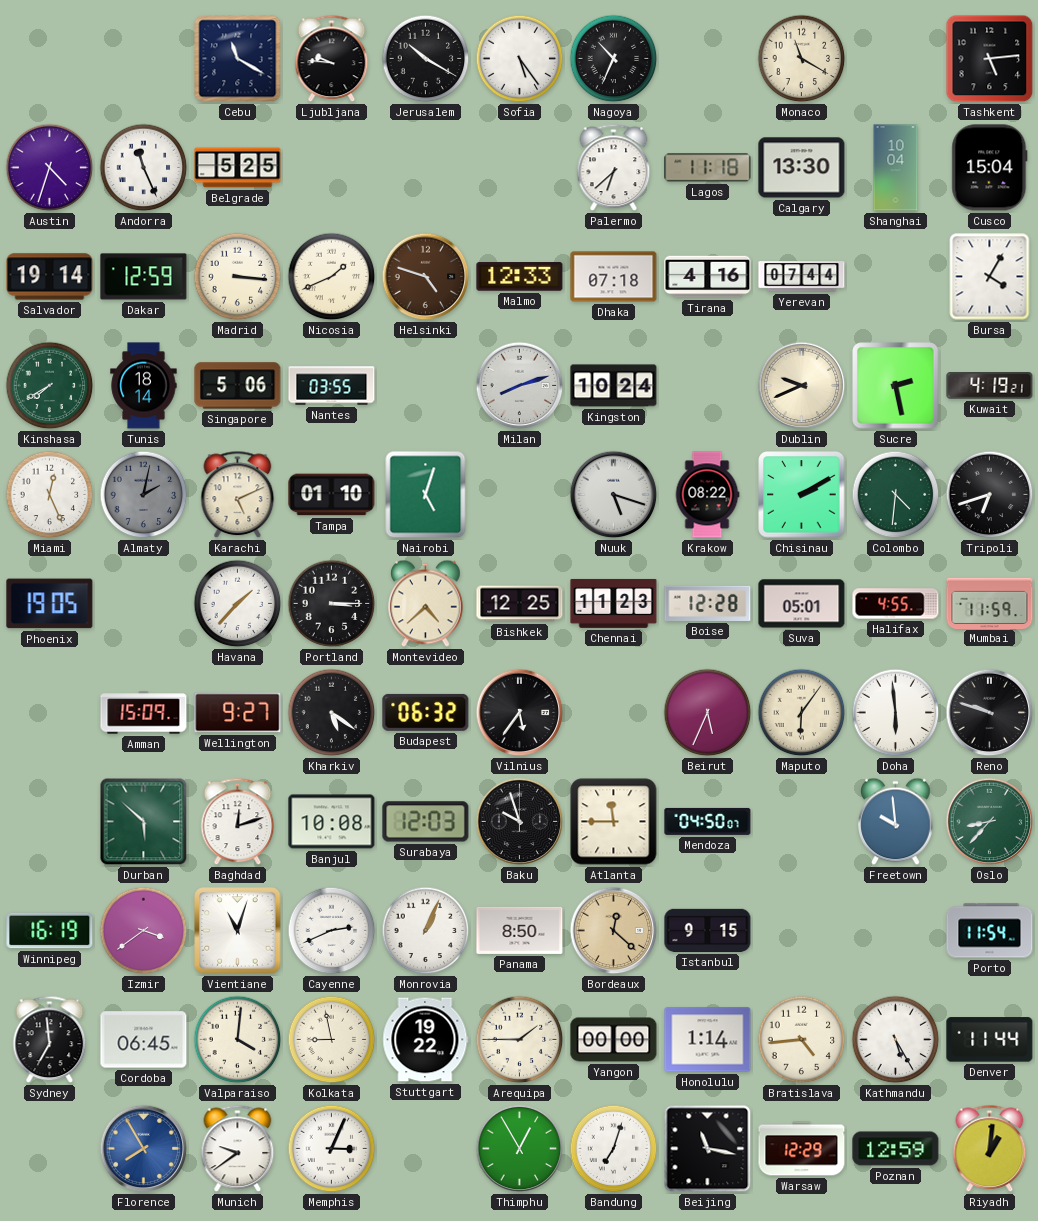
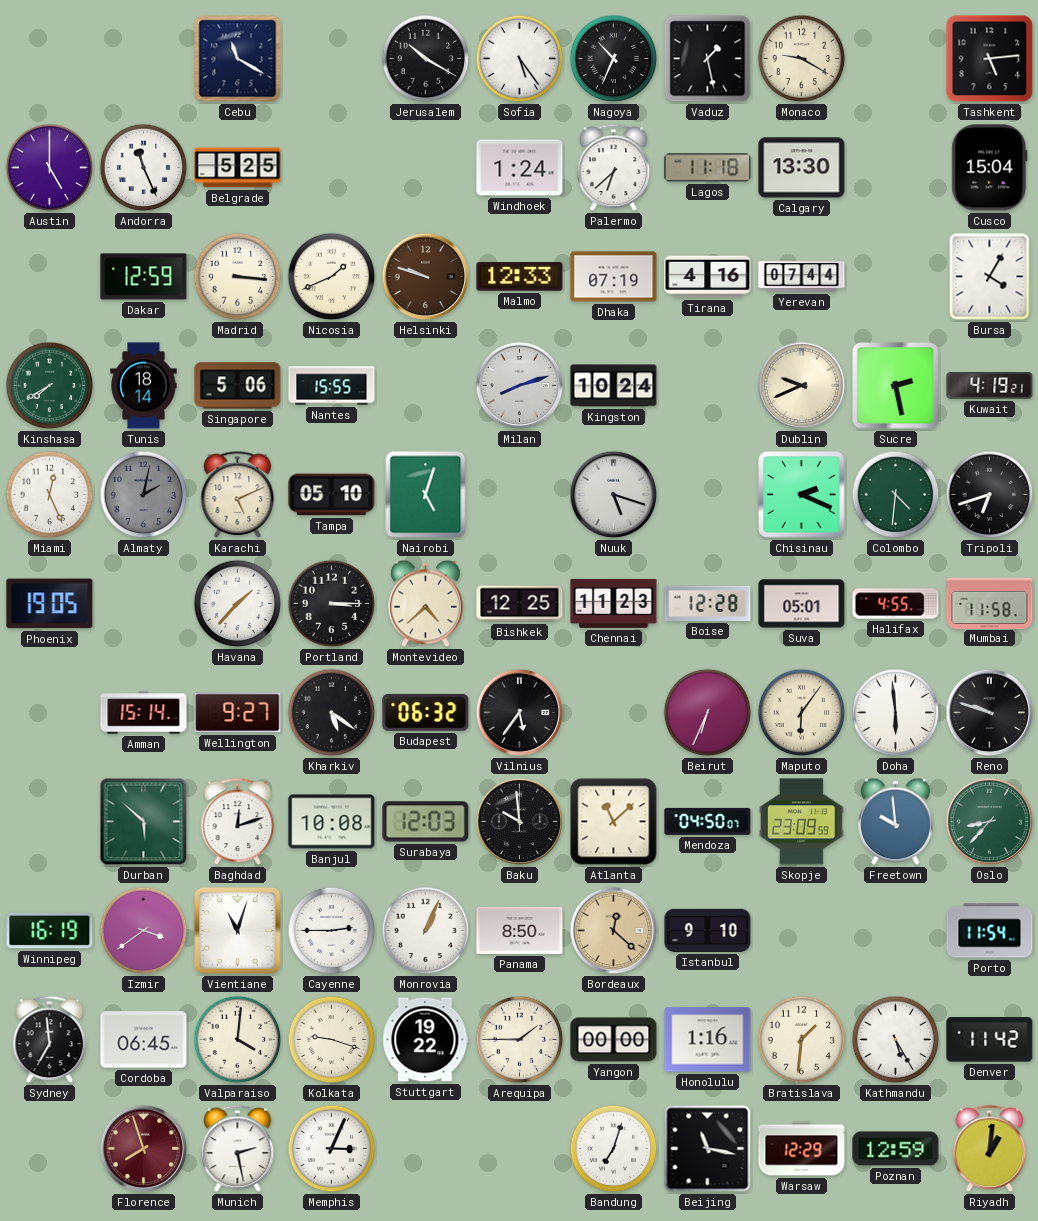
Ljubljana: 9:46 -> none
Vaduz: none -> 1:28
Monaco: 11:20 -> 9:20
Austin: 4:33 -> 5:00
Windhoek: none -> 1:24
Shanghai: 10:04 -> none
Salvador: 19:14 -> none
Helsinki: 4:48 -> 9:48
Dhaka: 07:18 -> 07:19
Nantes: 03:55 -> 15:55
Tampa: 01:10 -> 05:10
Krakow: 08:22 -> none
Chisinau: 2:10 -> 2:19
Mumbai: 11:59 -> 11:58
Amman: 15:09 -> 15:14
Beirut: 5:34 -> 6:34
Baku: 9:57 -> 9:59
Atlanta: 11:45 -> 11:08
Skopje: none -> 23:09
Cayenne: 2:41 -> 2:45
Istanbul: 9:15 -> 9:10
Kolkata: 8:58 -> 9:18
Honolulu: 1:14 -> 1:16
Bratislava: 4:44 -> 1:31
Denver: 11:44 -> 11:42
Florence: 7:55 -> 7:57
Florence dial: blue -> burgundy
Munich: 9:39 -> 2:28
Thimphu: 12:55 -> none
